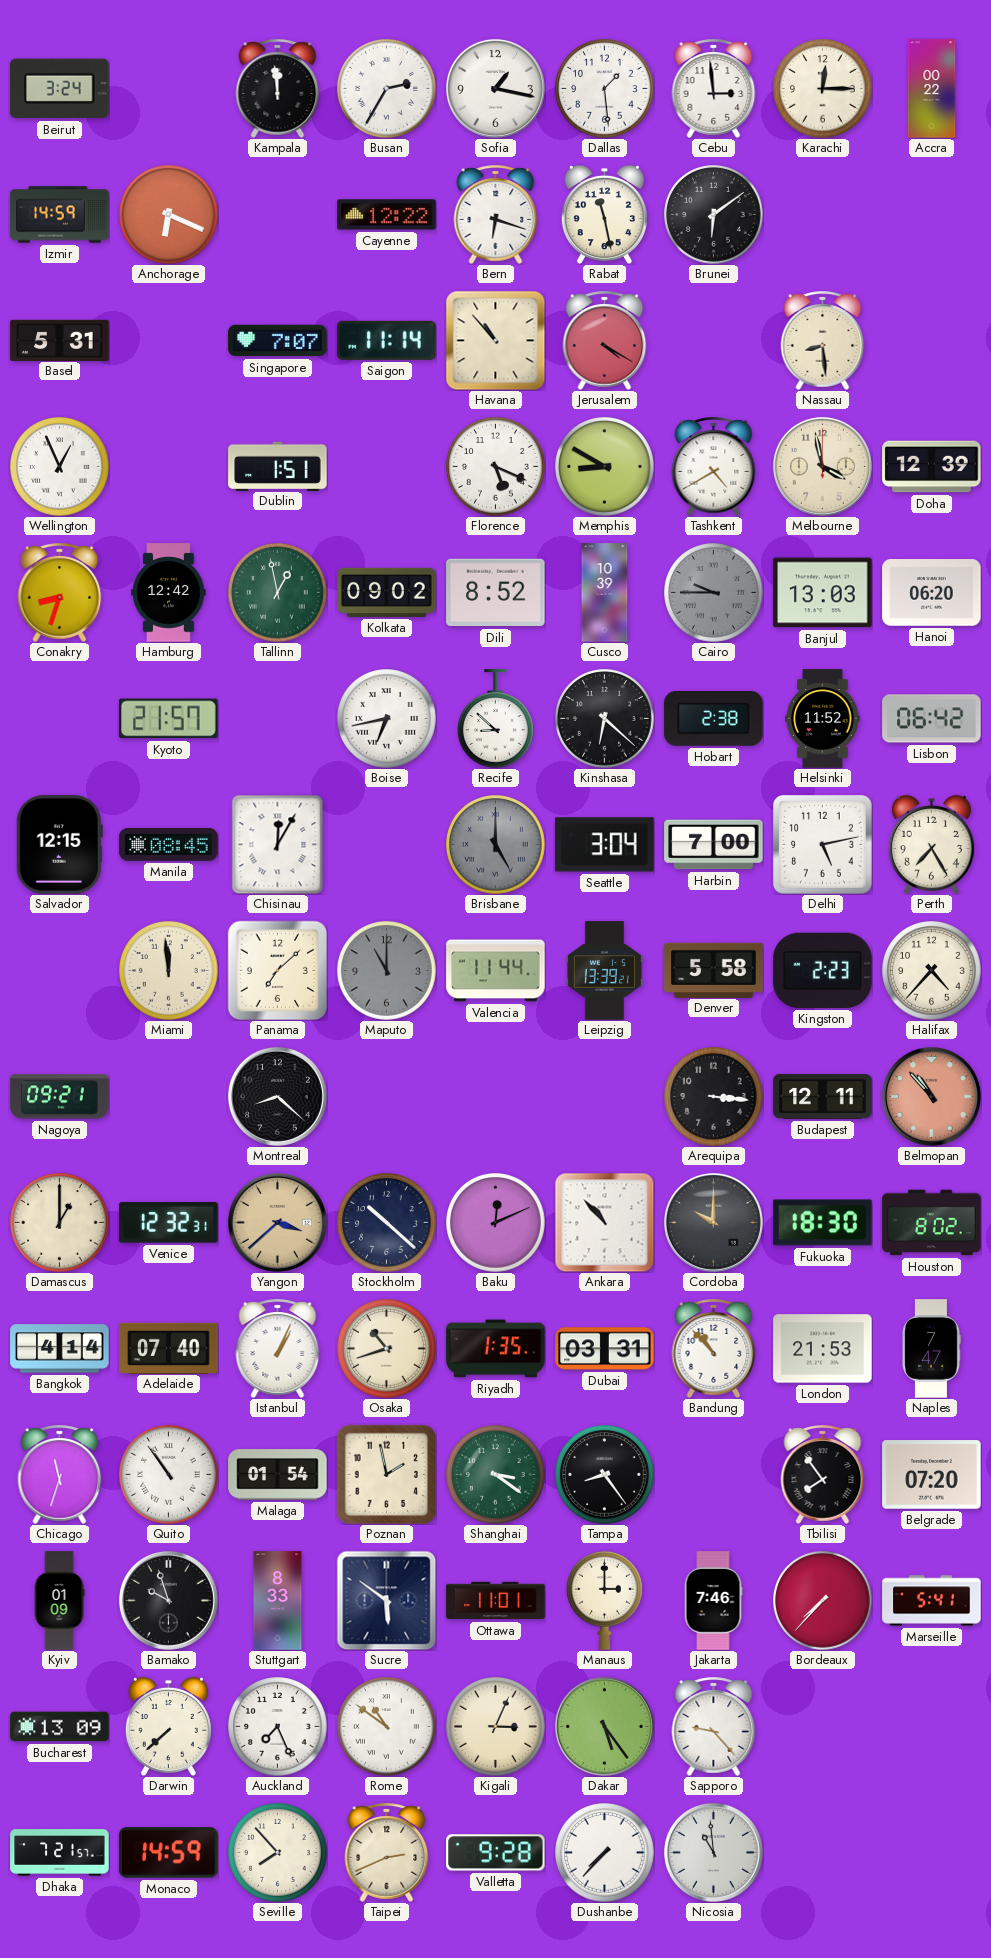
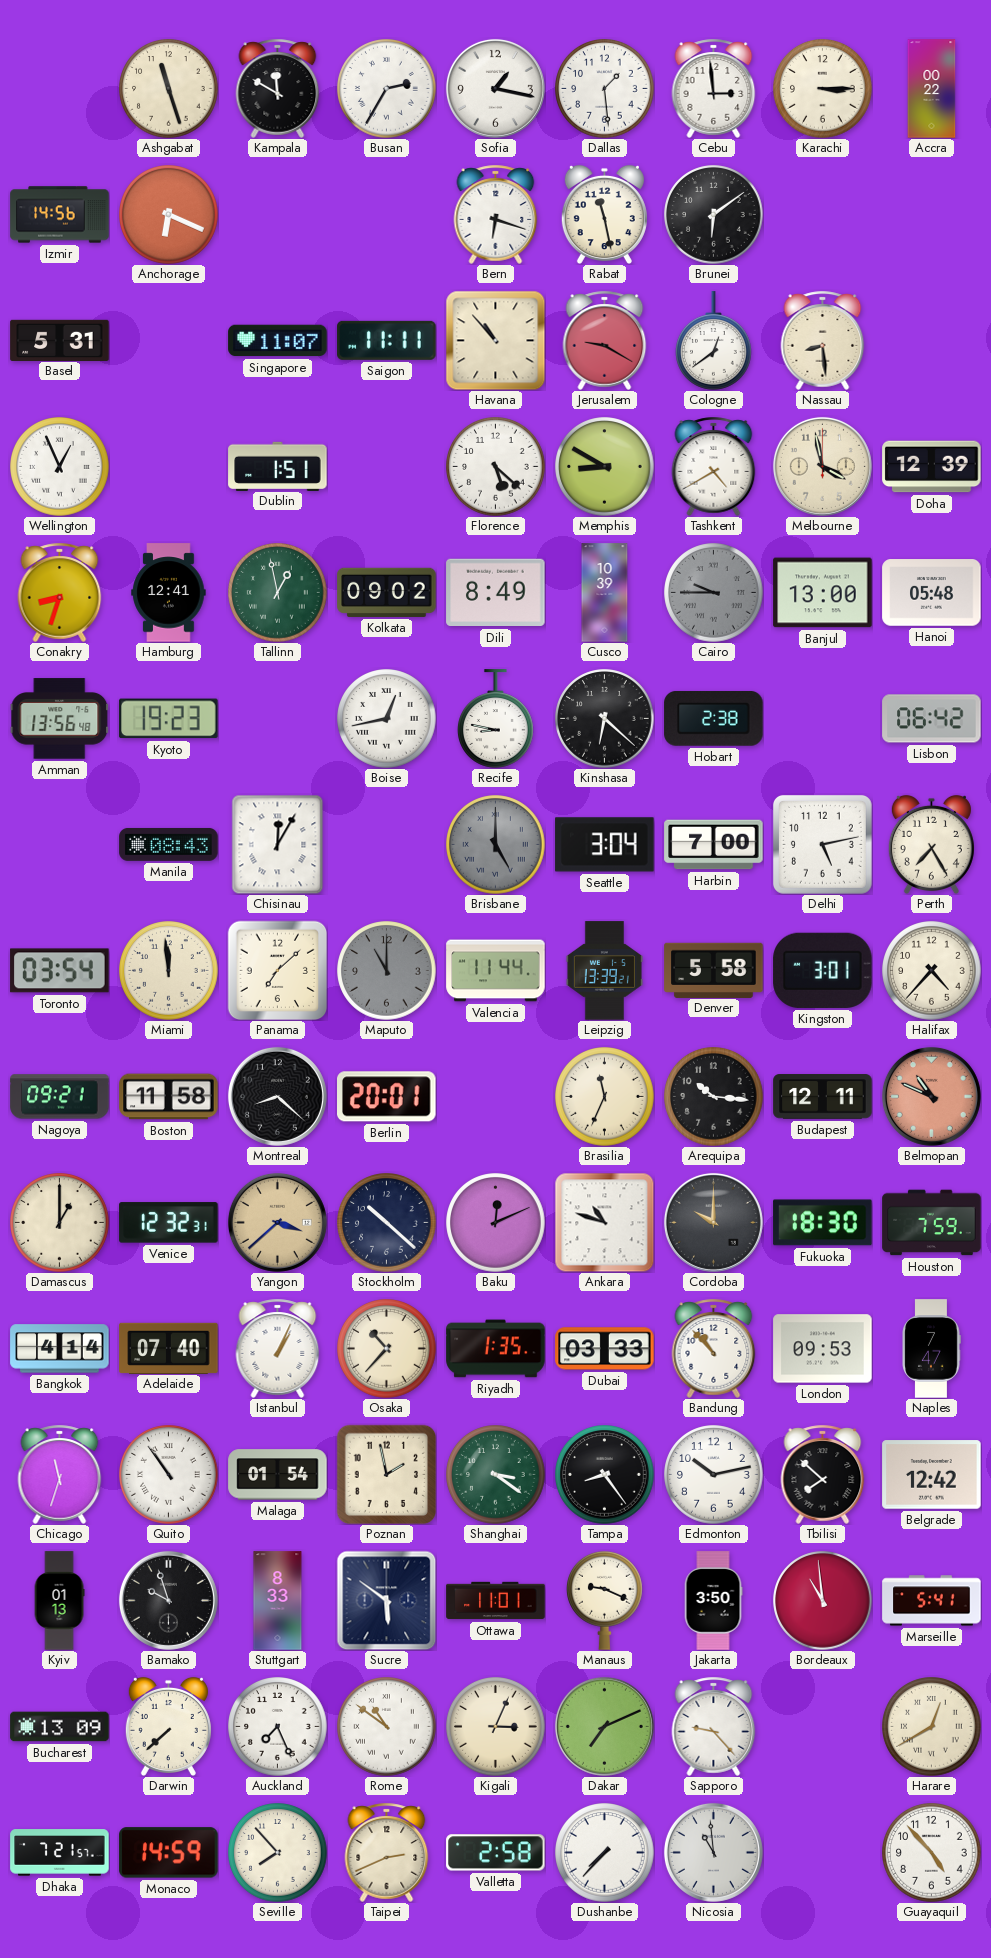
Beirut: 3:24 -> none
Ashgabat: none -> 11:27
Kampala: 11:59 -> 11:50
Karachi: 12:15 -> 3:15
Izmir: 14:59 -> 14:56
Cayenne: 12:22 -> none
Singapore: 7:07 -> 11:07
Saigon: 11:14 -> 11:11
Jerusalem: 4:20 -> 9:20
Cologne: none -> 12:39
Florence: 5:19 -> 5:22
Hamburg: 12:42 -> 12:41
Dili: 8:52 -> 8:49
Banjul: 13:03 -> 13:00
Hanoi: 06:20 -> 05:48
Amman: none -> 13:56
Kyoto: 21:57 -> 19:23
Boise: 6:43 -> 12:43
Recife: 8:52 -> 8:47
Helsinki: 11:52 -> none
Salvador: 12:15 -> none
Manila: 08:45 -> 08:43
Toronto: none -> 03:54
Kingston: 2:23 -> 3:01
Boston: none -> 11:58
Berlin: none -> 20:01
Brasilia: none -> 11:34
Arequipa: 3:16 -> 10:16
Belmopan: 10:53 -> 10:49
Ankara: 10:53 -> 10:48
Houston: 8:02 -> 7:59
Osaka: 10:42 -> 10:37
Dubai: 03:31 -> 03:33
London: 21:53 -> 09:53
Edmonton: none -> 10:13
Tbilisi: 7:54 -> 7:52
Belgrade: 07:20 -> 12:42
Kyiv: 01:09 -> 01:13
Manaus: 3:00 -> 9:19
Jakarta: 7:46 -> 3:50
Bordeaux: 7:37 -> 10:59
Dakar: 5:24 -> 7:11
Harare: none -> 12:40
Valletta: 9:28 -> 2:58
Guayaquil: none -> 4:53
